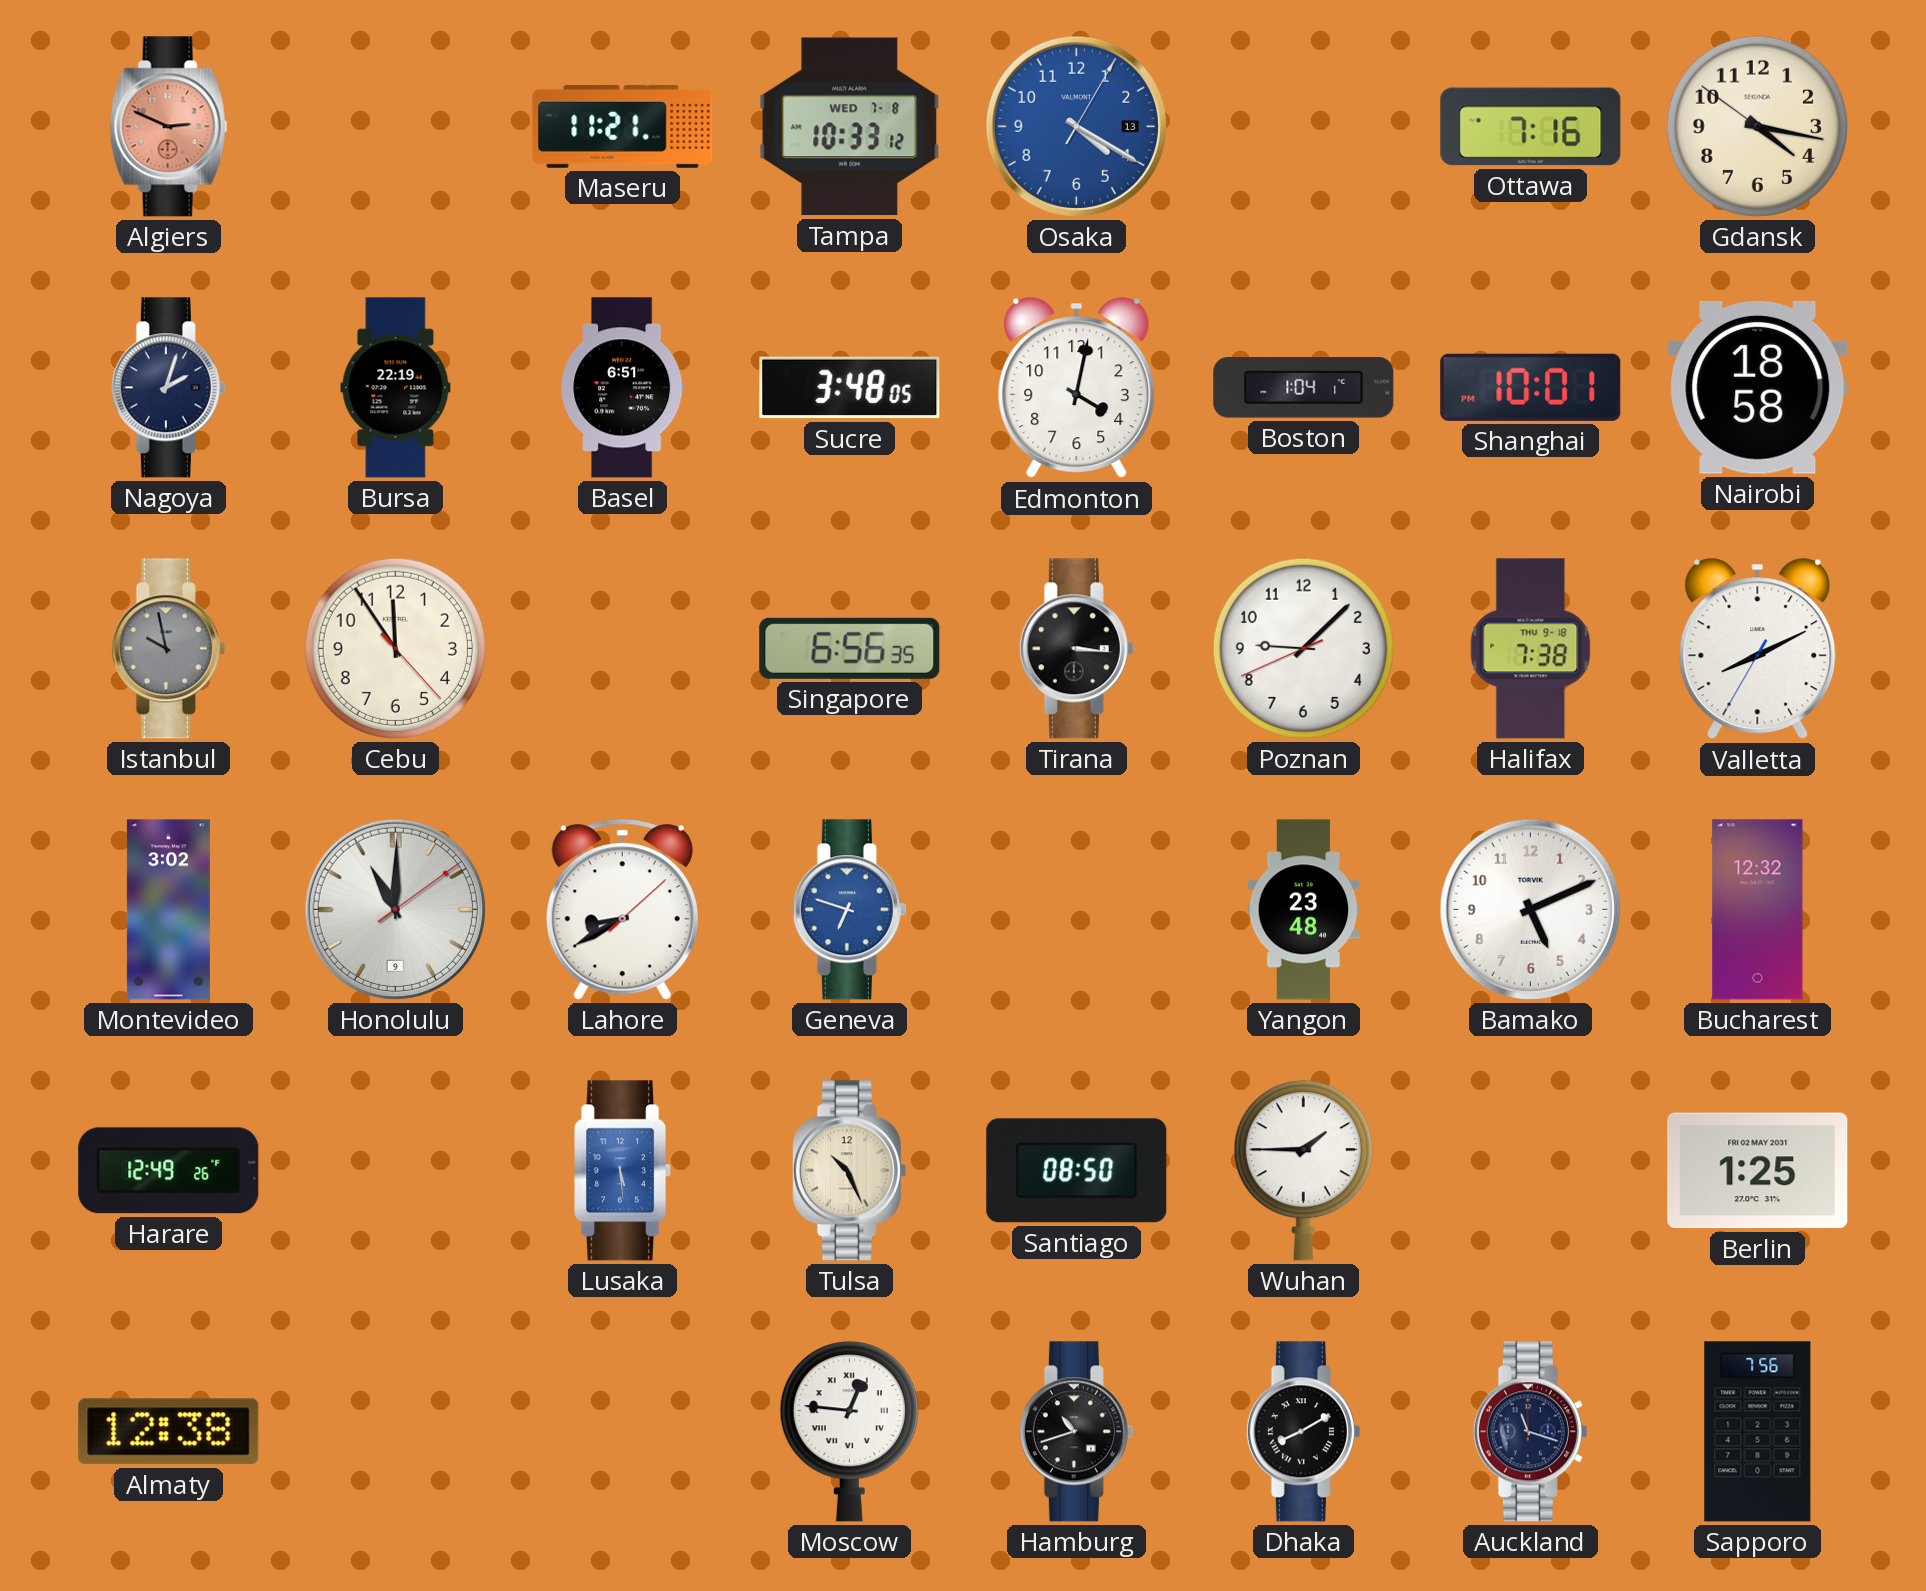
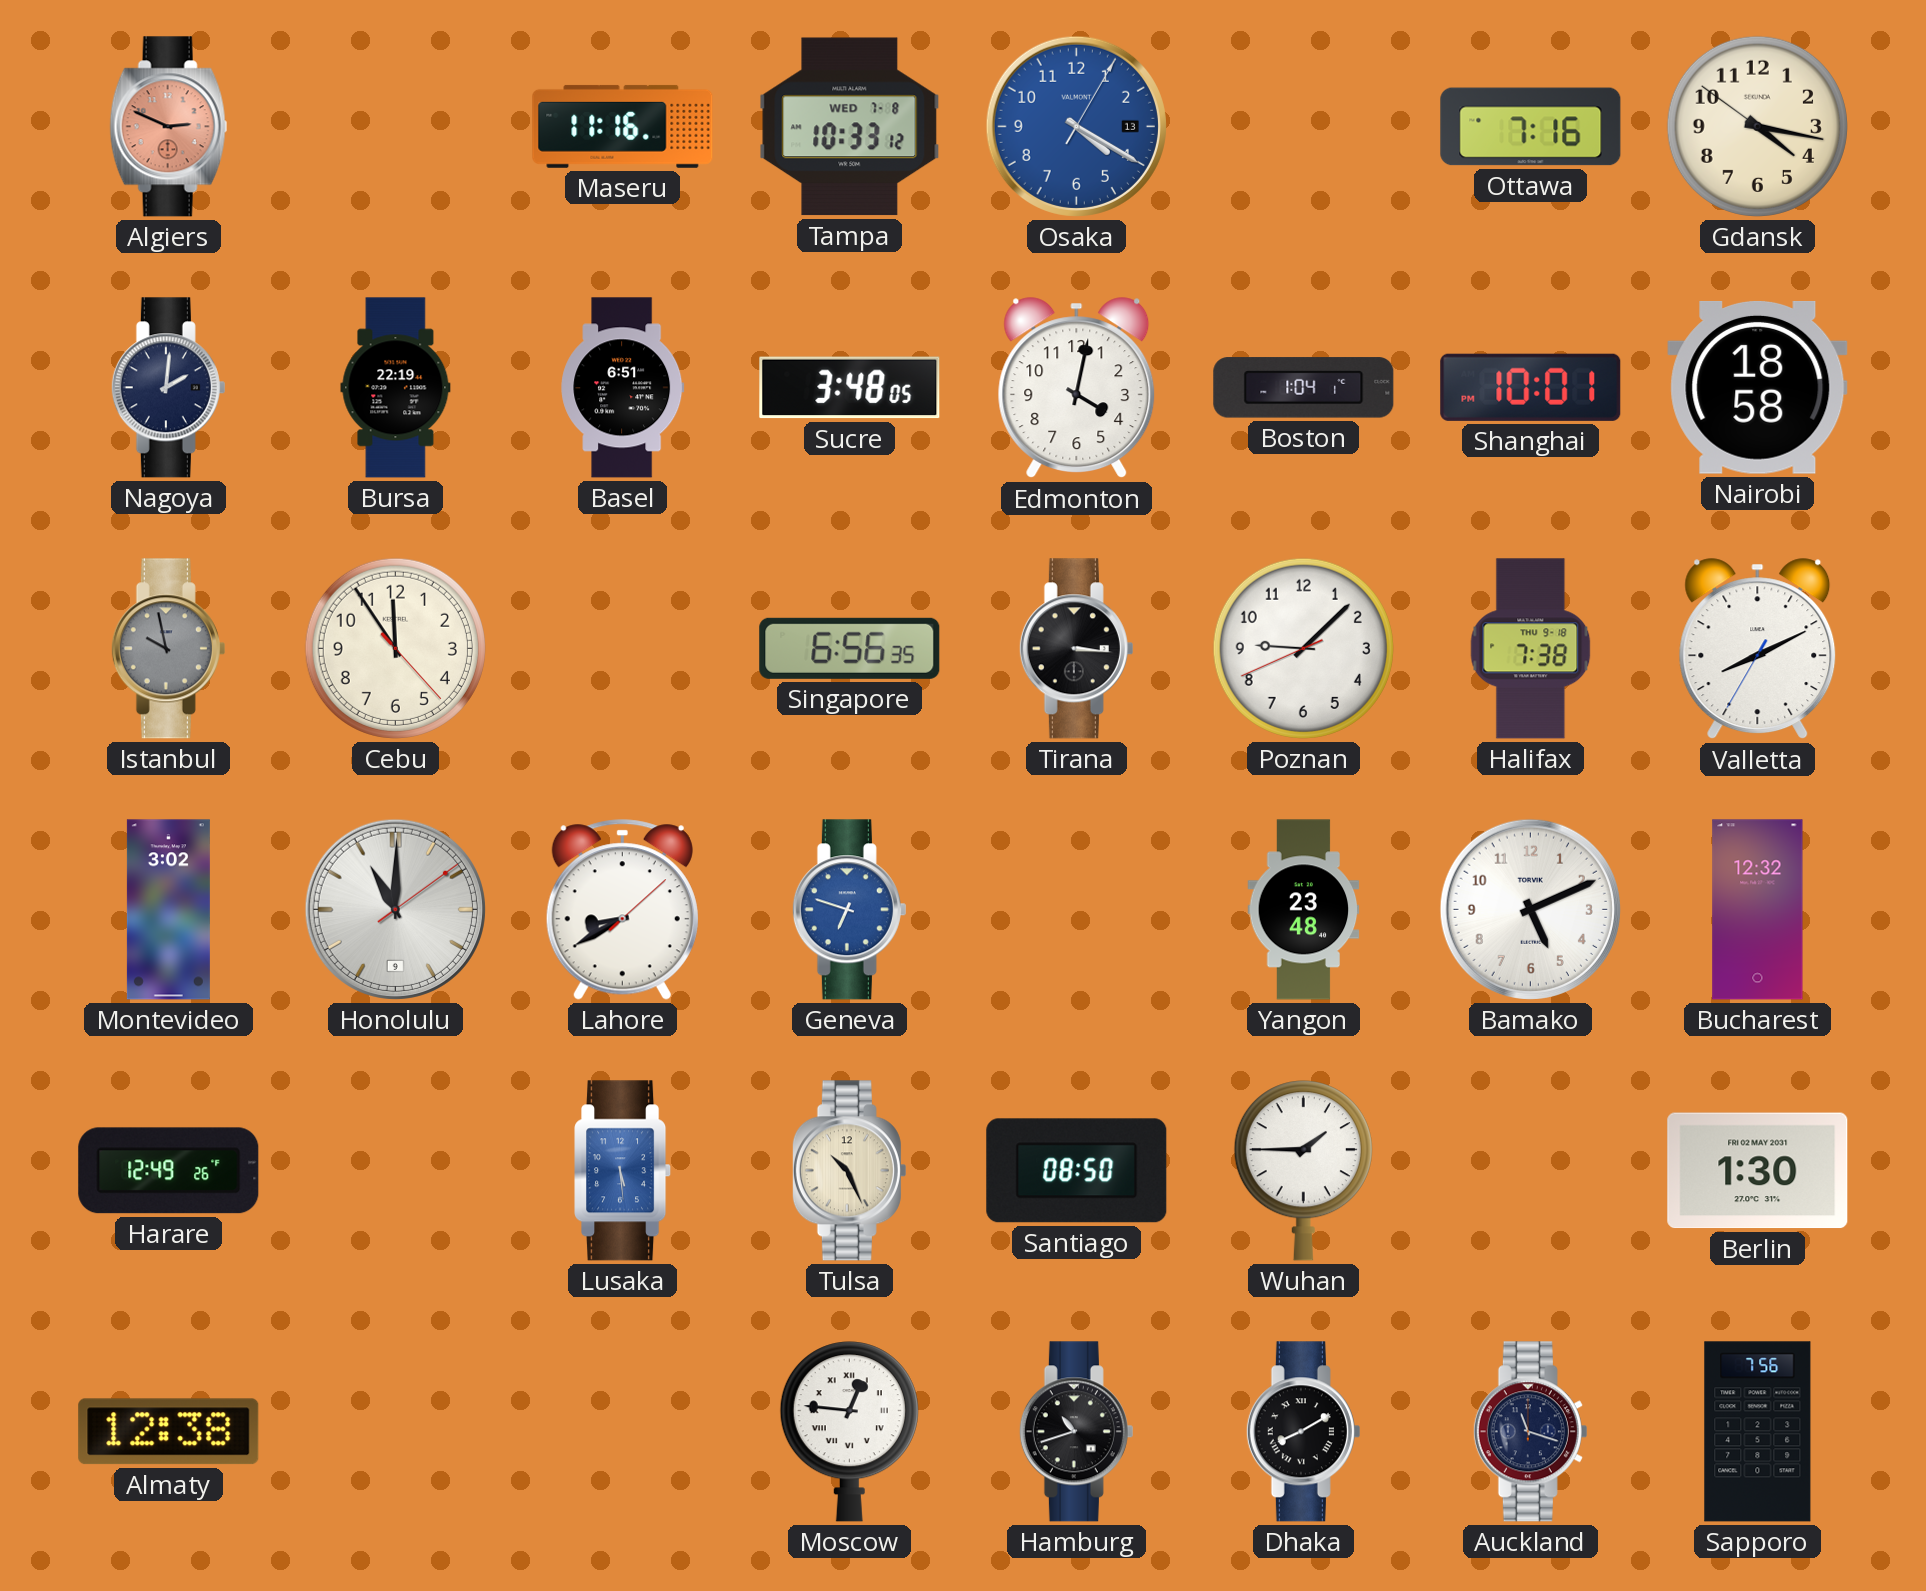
Maseru: 11:21 -> 11:16
Nagoya: 2:03 -> 2:01
Berlin: 1:25 -> 1:30
